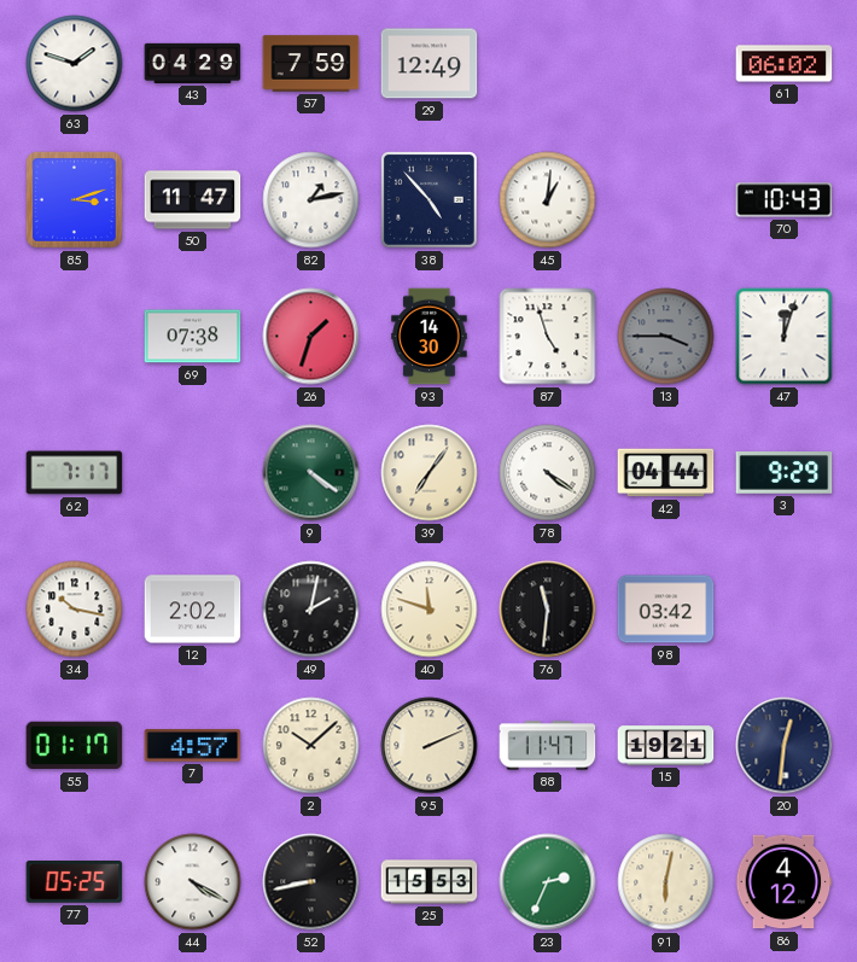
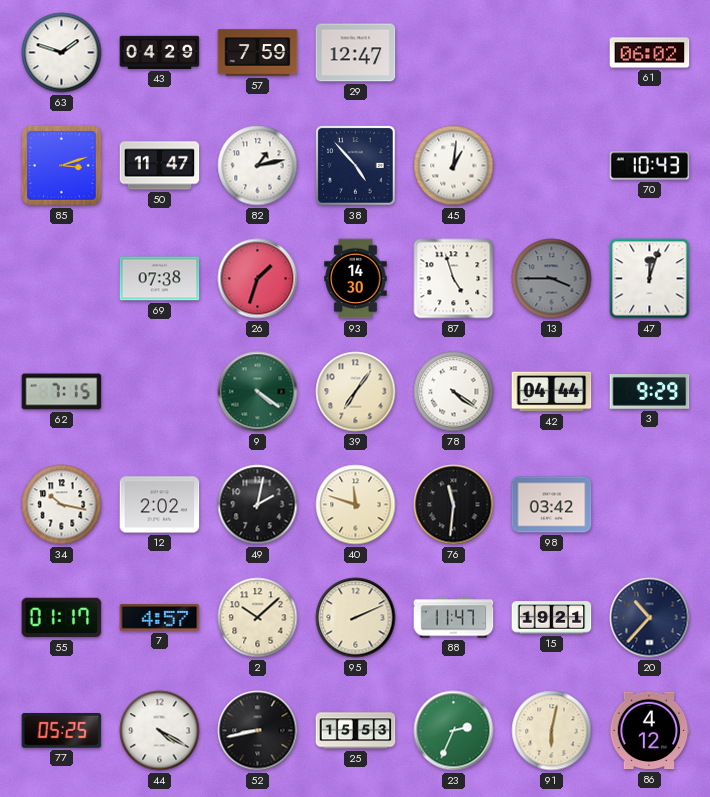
29: 12:49 -> 12:47
62: 7:17 -> 7:15
20: 12:31 -> 10:37
